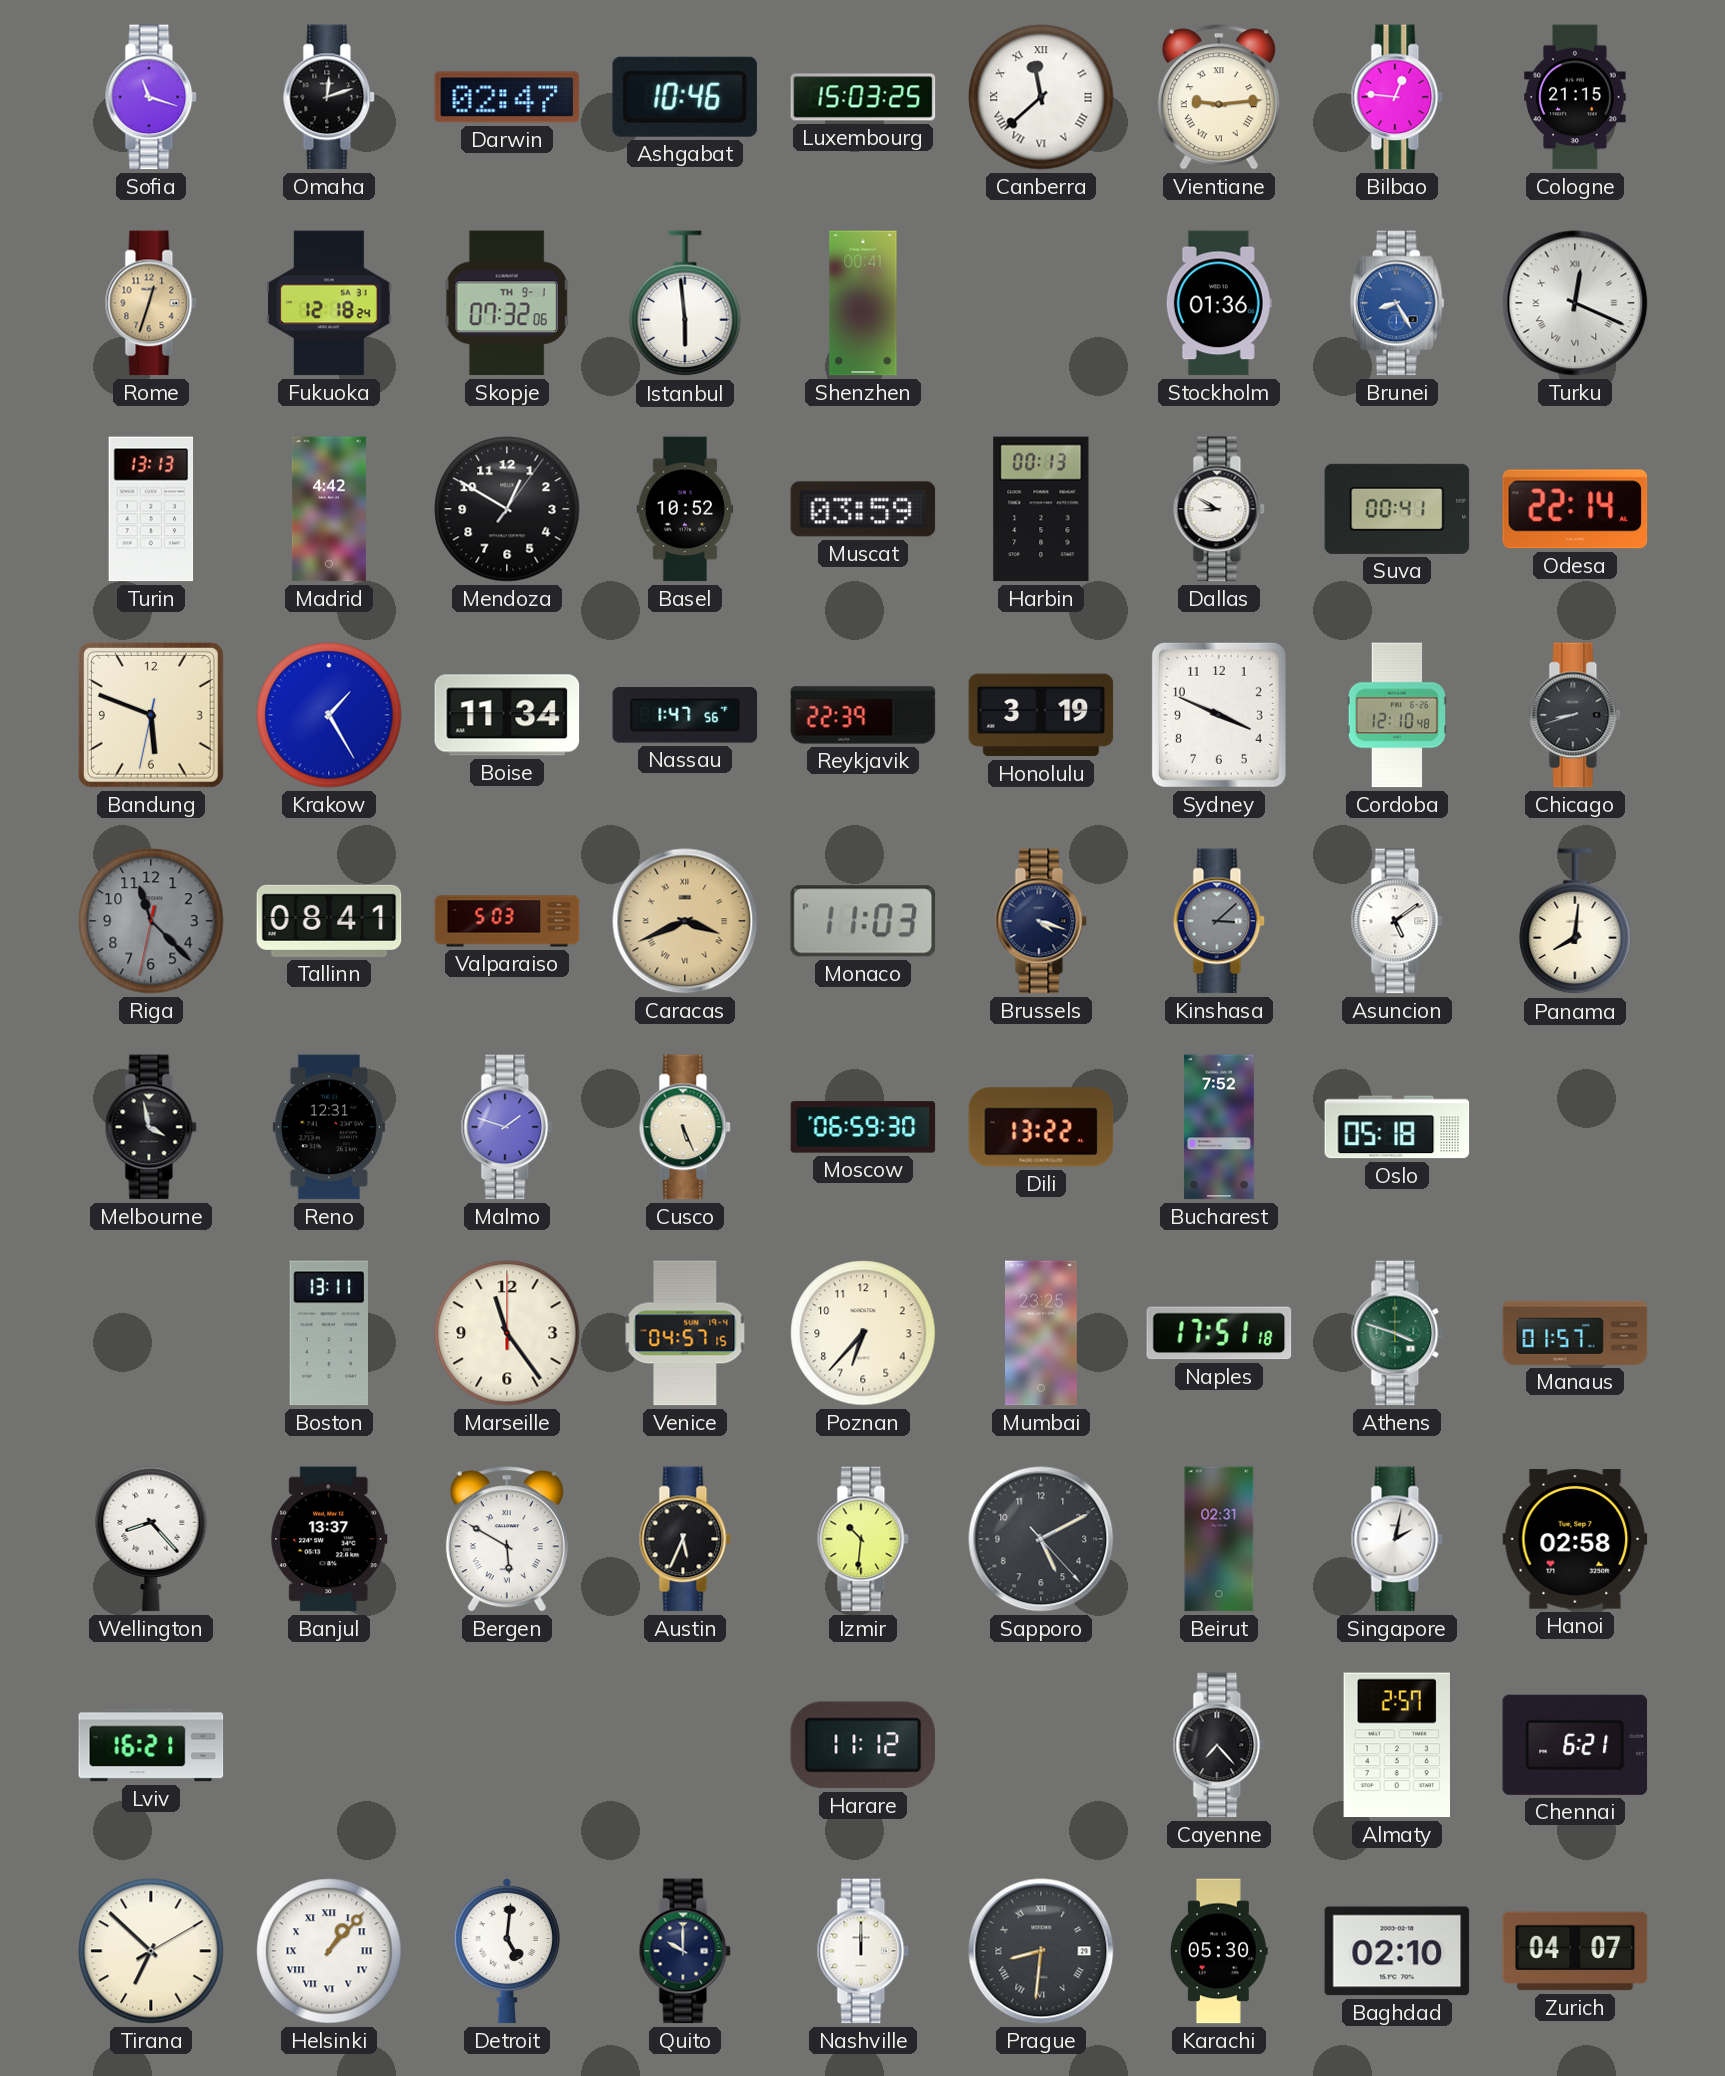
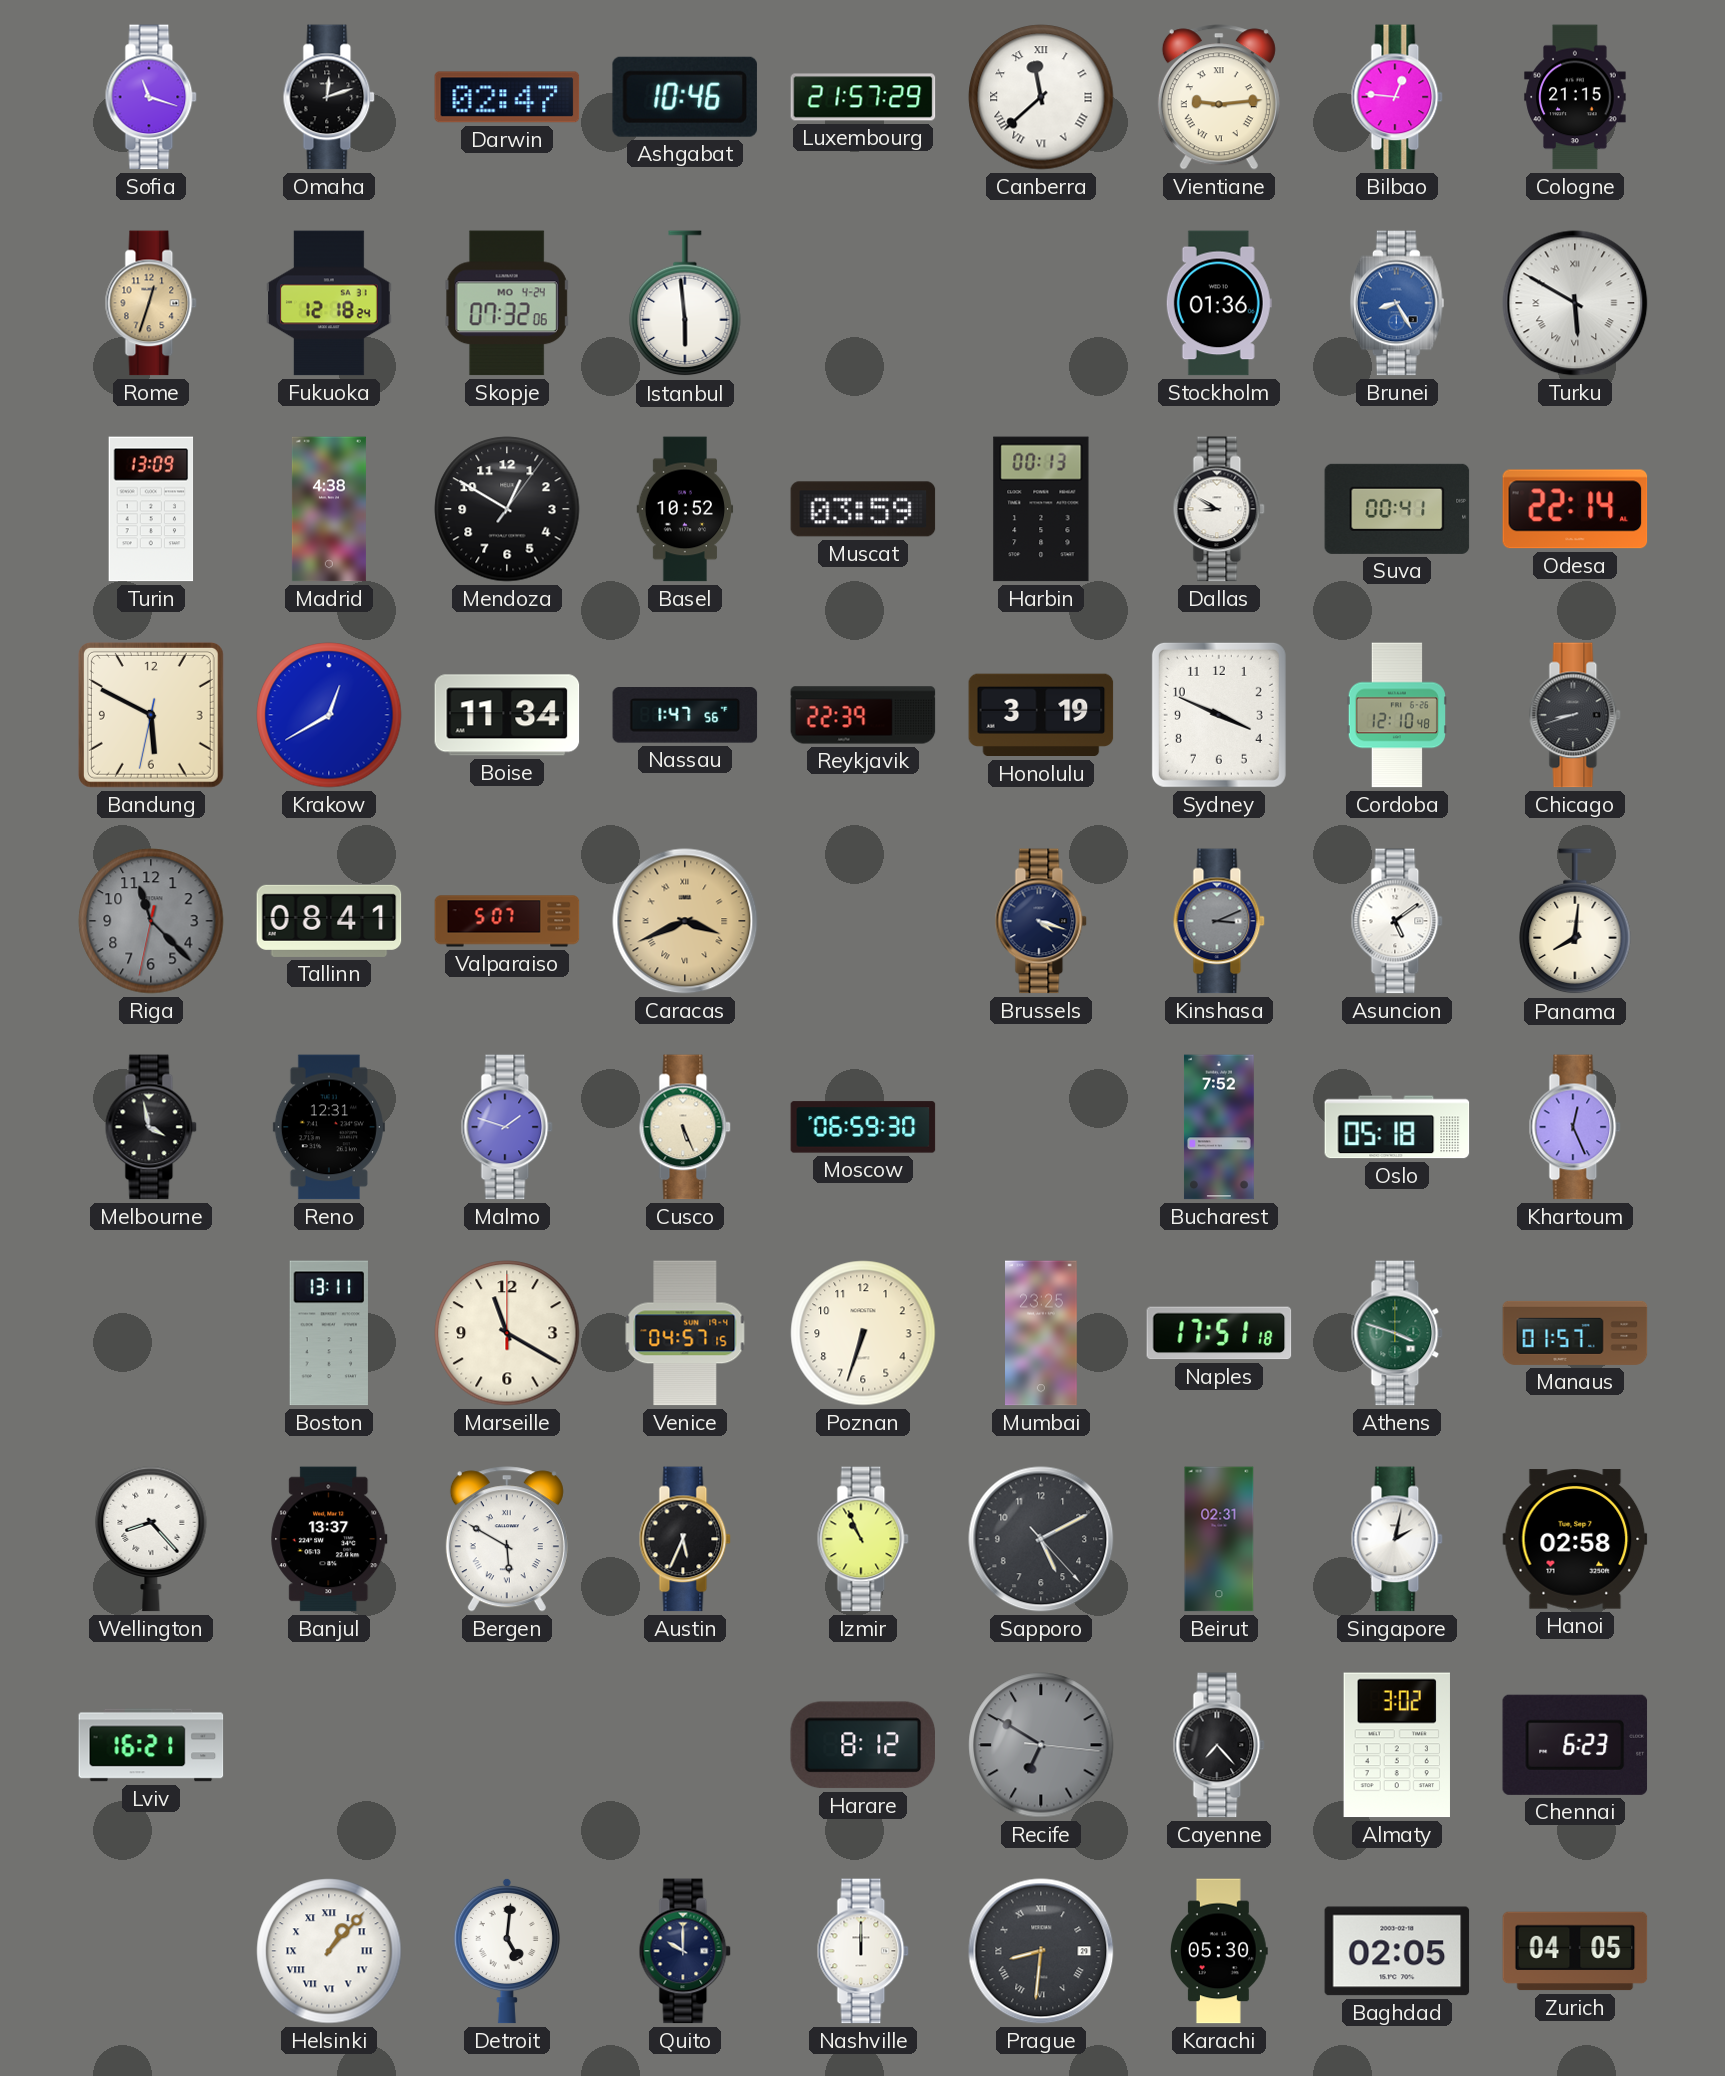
Luxembourg: 15:03 -> 21:57
Skopje date: TH 9-1 -> MO 4-24
Shenzhen: 00:41 -> none
Turku: 12:19 -> 5:50
Turin: 13:13 -> 13:09
Madrid: 4:42 -> 4:38
Bandung: 5:48 -> 5:49
Krakow: 1:25 -> 12:40
Valparaiso: 5:03 -> 5:07
Monaco: 11:03 -> none
Kinshasa: 3:08 -> 3:11
Dili: 13:22 -> none
Khartoum: none -> 12:26
Marseille: 11:24 -> 11:20
Poznan: 6:37 -> 6:33
Izmir: 10:31 -> 10:56
Harare: 11:12 -> 8:12
Recife: none -> 6:50
Almaty: 2:57 -> 3:02
Chennai: 6:21 -> 6:23
Tirana: 6:52 -> none
Baghdad: 02:10 -> 02:05
Zurich: 04:07 -> 04:05
